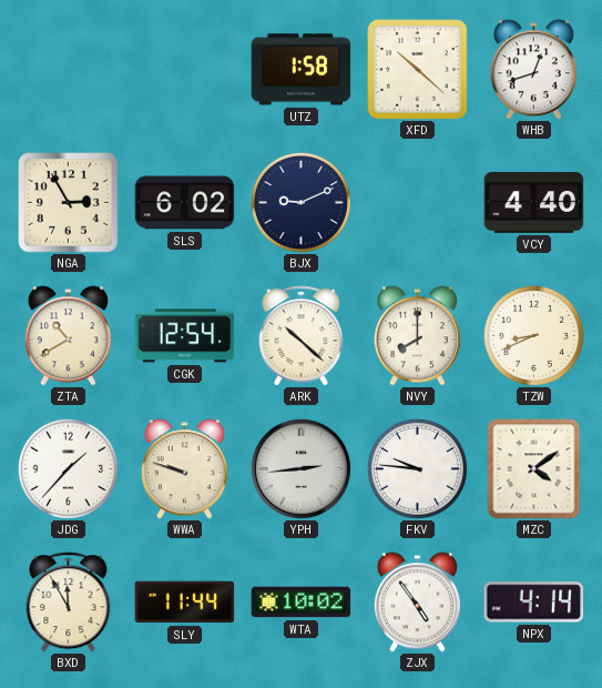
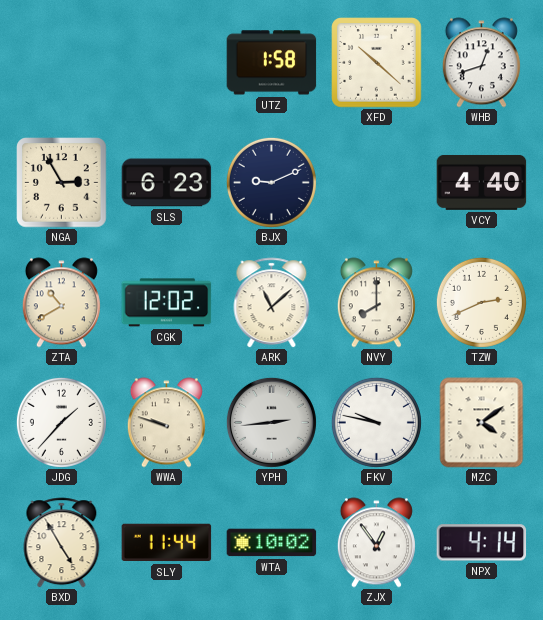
SLS: 6:02 -> 6:23
CGK: 12:54 -> 12:02
ARK: 10:22 -> 11:08
TZW: 8:41 -> 2:41
FKV: 9:46 -> 9:47
BXD: 11:55 -> 4:55
ZJX: 4:54 -> 12:54
